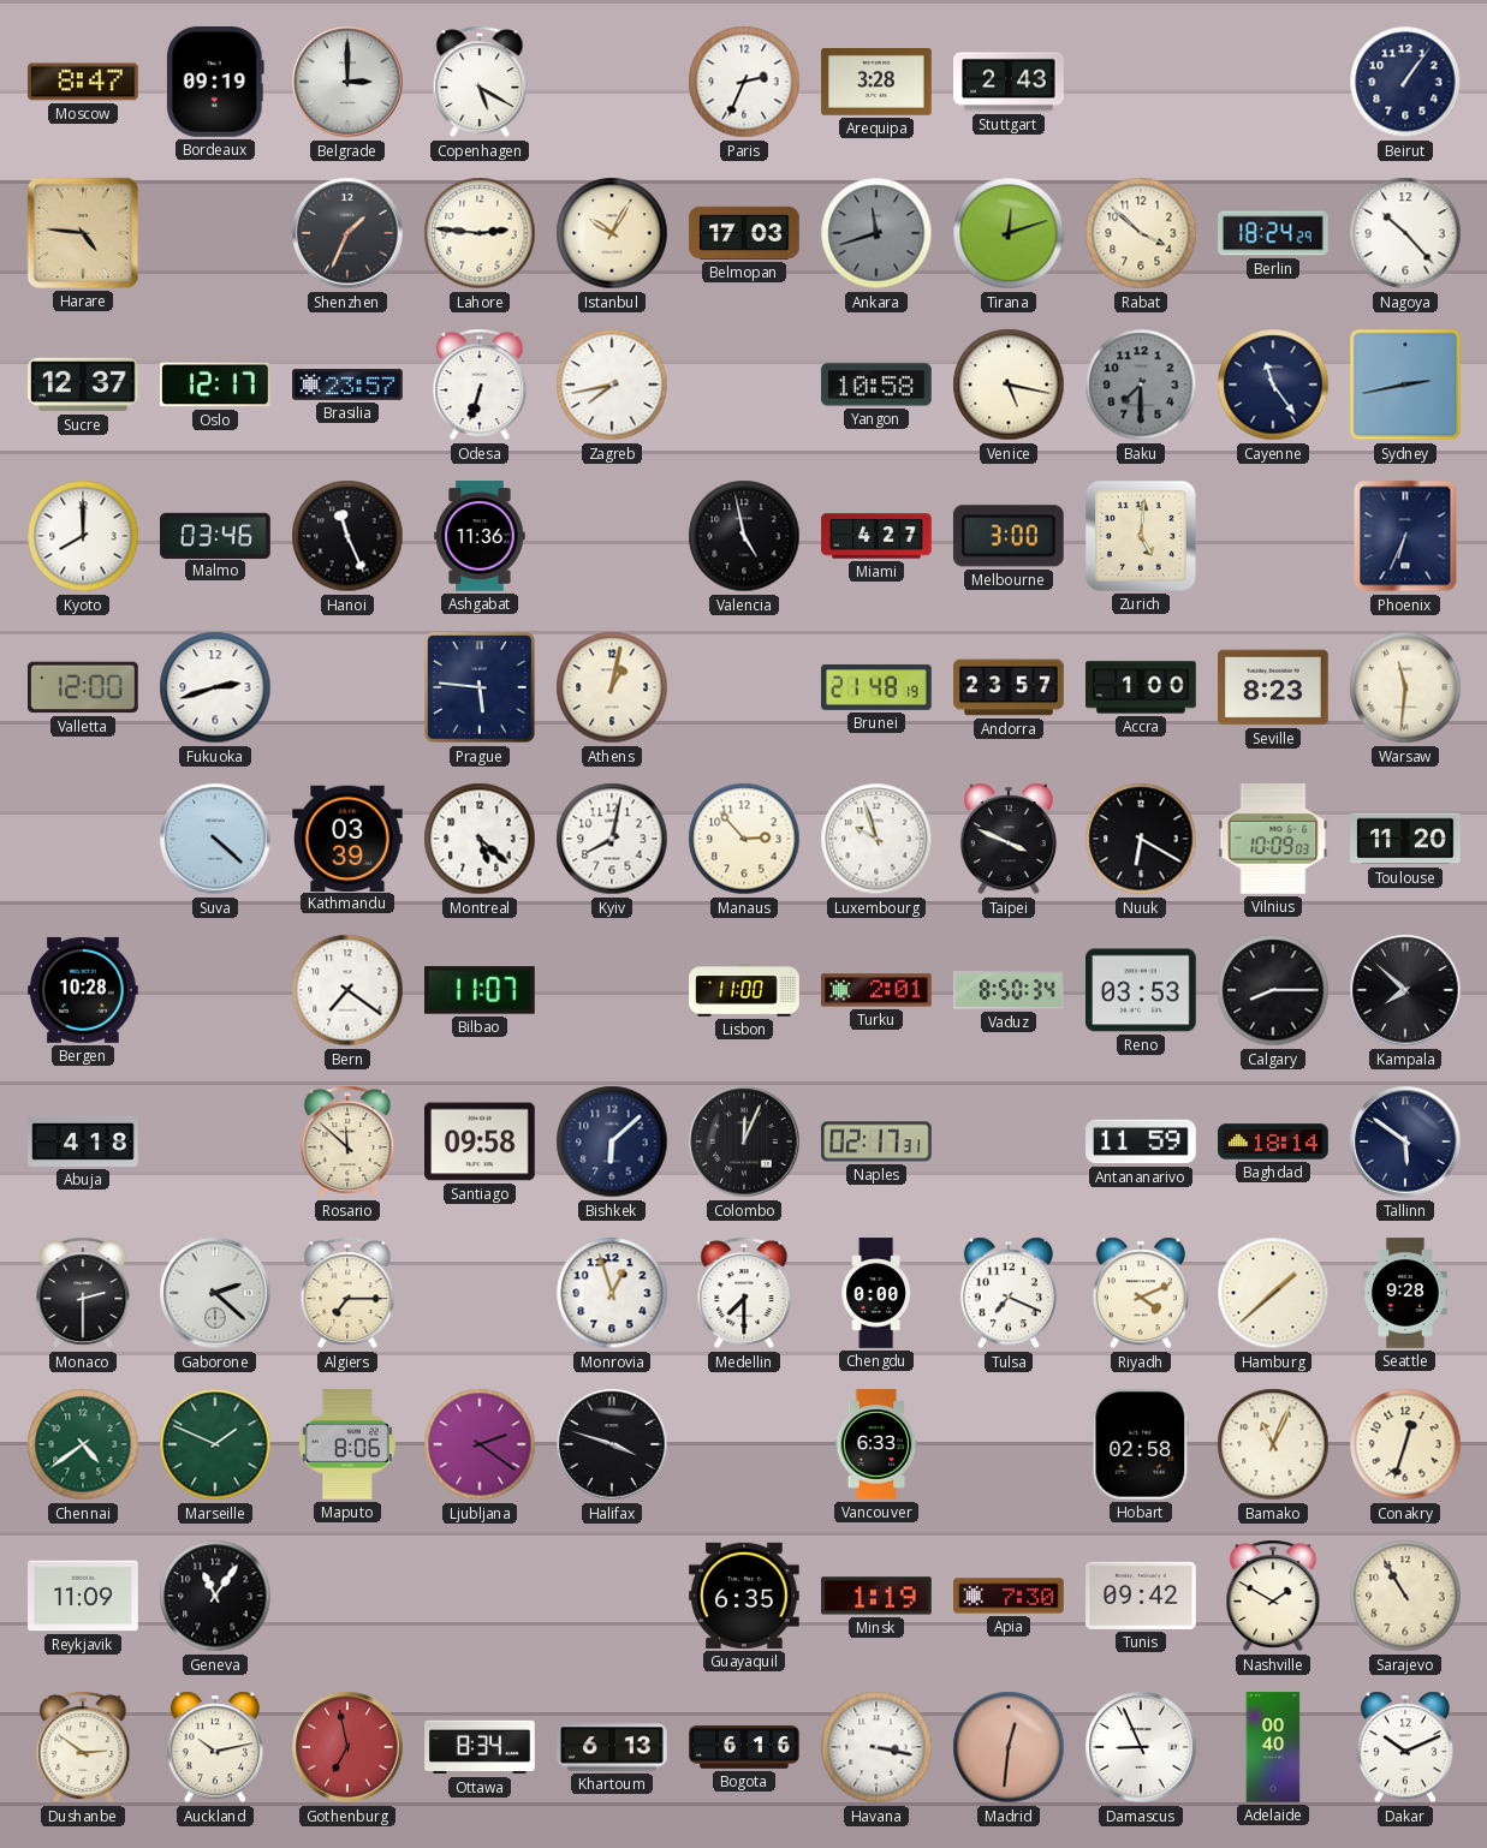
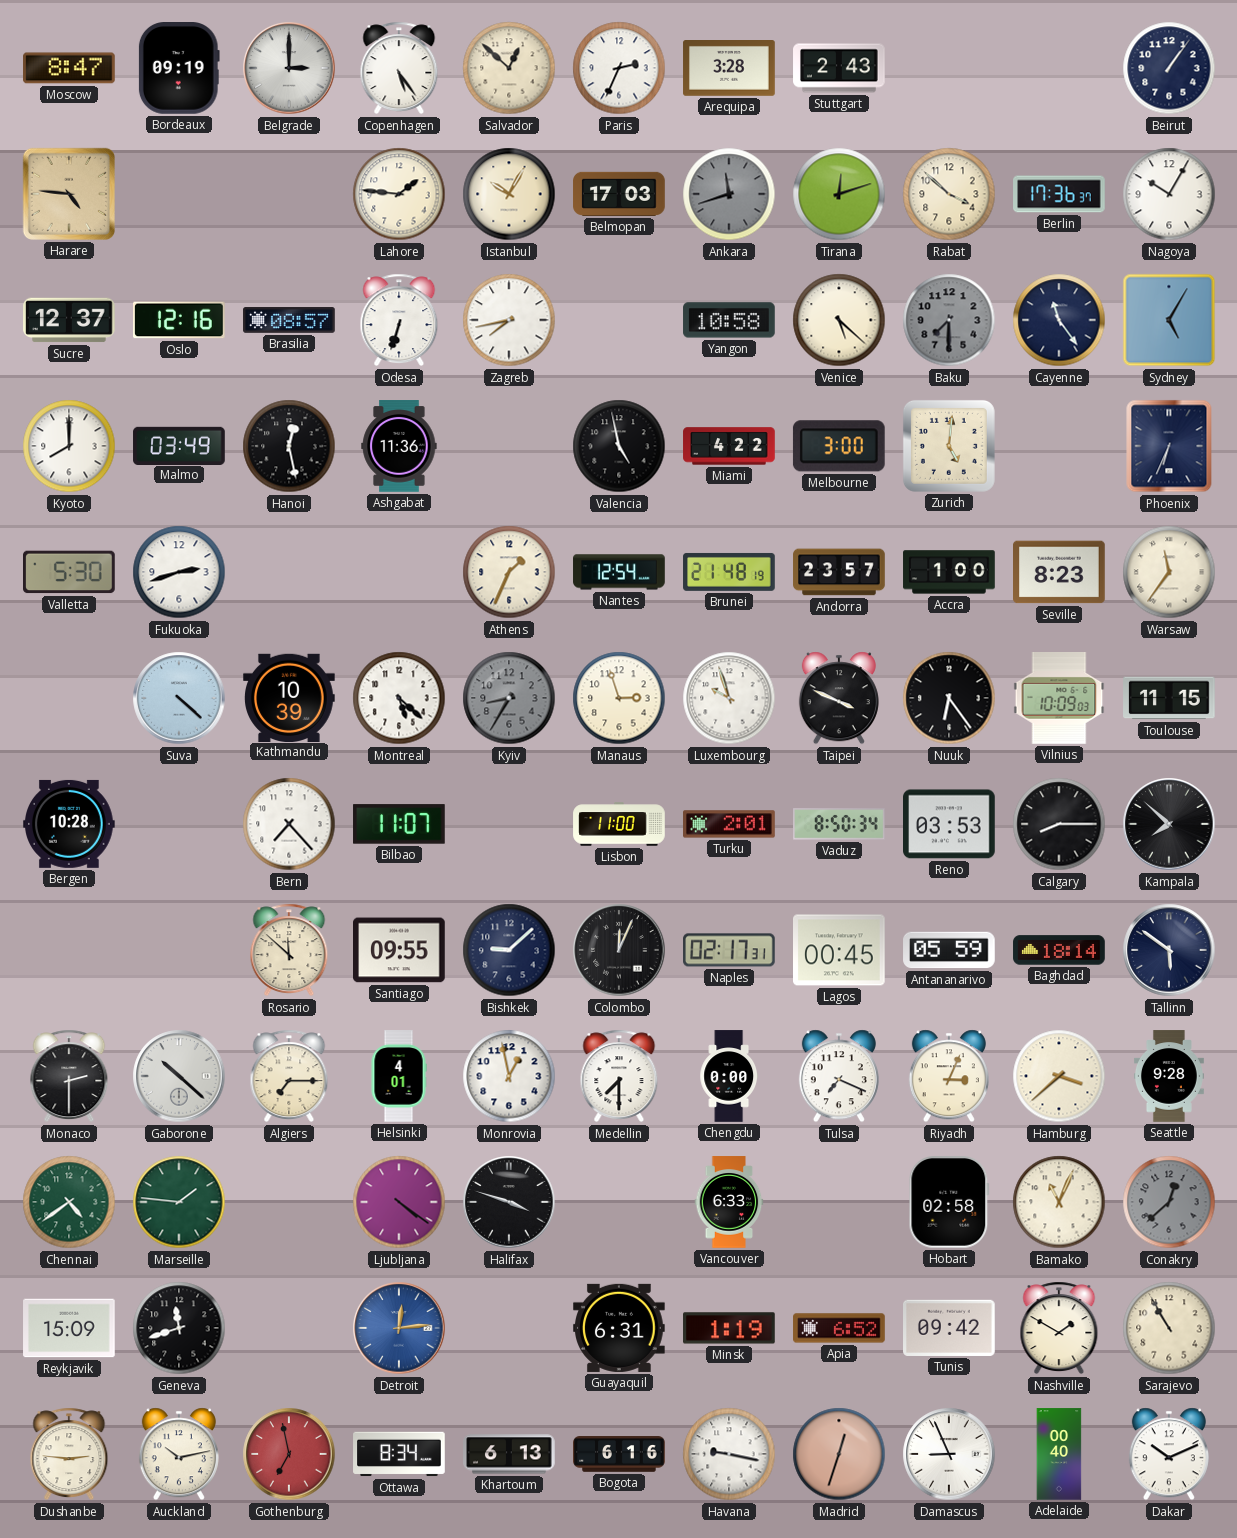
Copenhagen: 5:20 -> 5:24
Salvador: none -> 12:52
Shenzhen: 1:34 -> none
Lahore: 2:46 -> 1:46
Berlin: 18:24 -> 17:36
Nagoya: 10:23 -> 10:05
Oslo: 12:17 -> 12:16
Brasilia: 23:57 -> 08:57
Venice: 5:17 -> 5:22
Sydney: 2:43 -> 5:05
Malmo: 03:46 -> 03:49
Hanoi: 11:26 -> 12:28
Miami: 4:27 -> 4:22
Valletta: 12:00 -> 5:30
Prague: 5:46 -> none
Athens: 1:02 -> 1:34
Nantes: none -> 12:54
Warsaw: 11:31 -> 11:36
Kathmandu: 03:39 -> 10:39
Kyiv: 8:02 -> 8:35
Kyiv dial: white -> grey
Manaus: 2:53 -> 2:57
Nuuk: 6:20 -> 6:24
Toulouse: 11:20 -> 11:15
Bern: 7:21 -> 7:23
Abuja: 4:18 -> none
Santiago: 09:58 -> 09:55
Bishkek: 6:08 -> 9:08
Lagos: none -> 00:45
Antananarivo: 11:59 -> 05:59
Gaborone: 2:22 -> 10:22
Helsinki: none -> 4:01
Monrovia: 12:57 -> 12:58
Riyadh: 4:11 -> 3:04
Hamburg: 1:38 -> 3:38
Marseille: 1:49 -> 1:46
Maputo: 8:06 -> none
Ljubljana: 2:21 -> 4:21
Conakry: 12:33 -> 12:38
Conakry dial: cream -> grey
Reykjavik: 11:09 -> 15:09
Geneva: 11:06 -> 11:42
Detroit: none -> 12:14
Guayaquil: 6:35 -> 6:31
Apia: 7:30 -> 6:52
Dushanbe: 2:51 -> 2:46
Havana: 3:17 -> 9:17
Madrid: 12:31 -> 12:33
